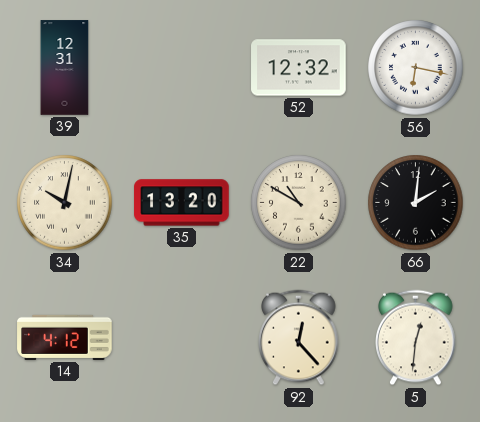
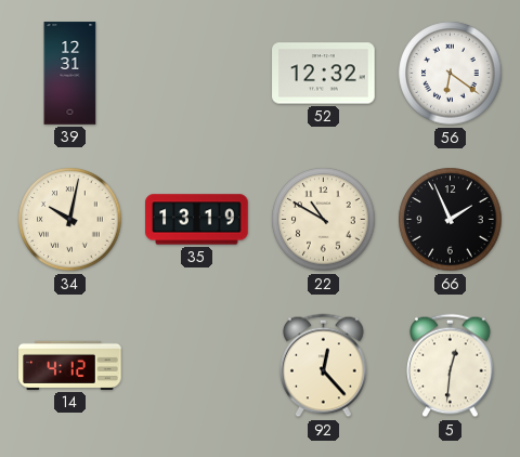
56: 6:17 -> 6:21
35: 13:20 -> 13:19
66: 2:01 -> 1:56
